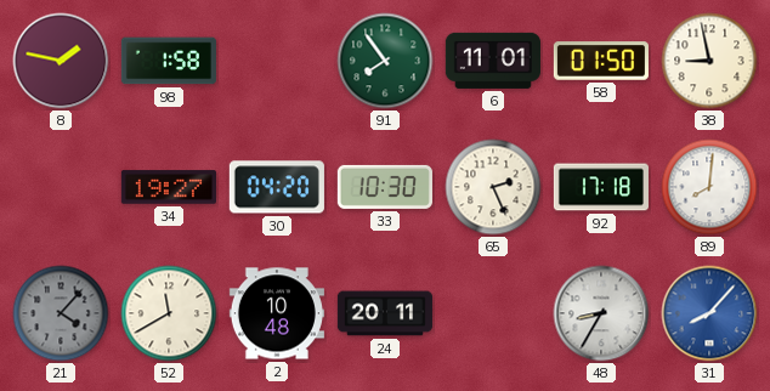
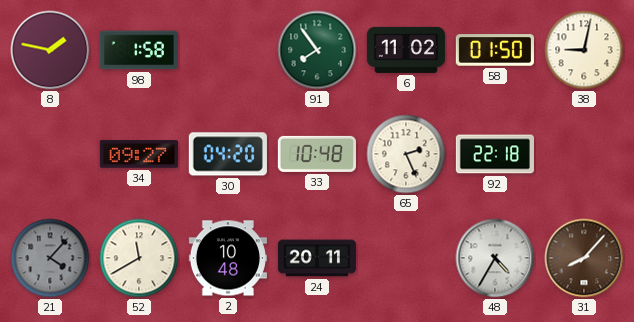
6: 11:01 -> 11:02
38: 8:58 -> 9:02
34: 19:27 -> 09:27
33: 10:30 -> 10:48
92: 17:18 -> 22:18
89: 8:01 -> none
48: 8:35 -> 4:35
31 dial: blue -> brown
